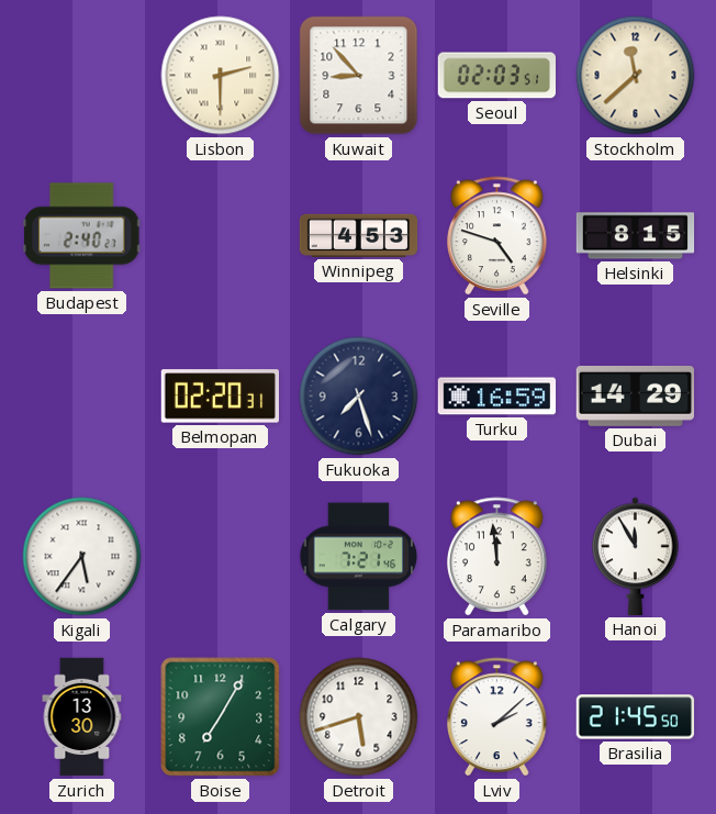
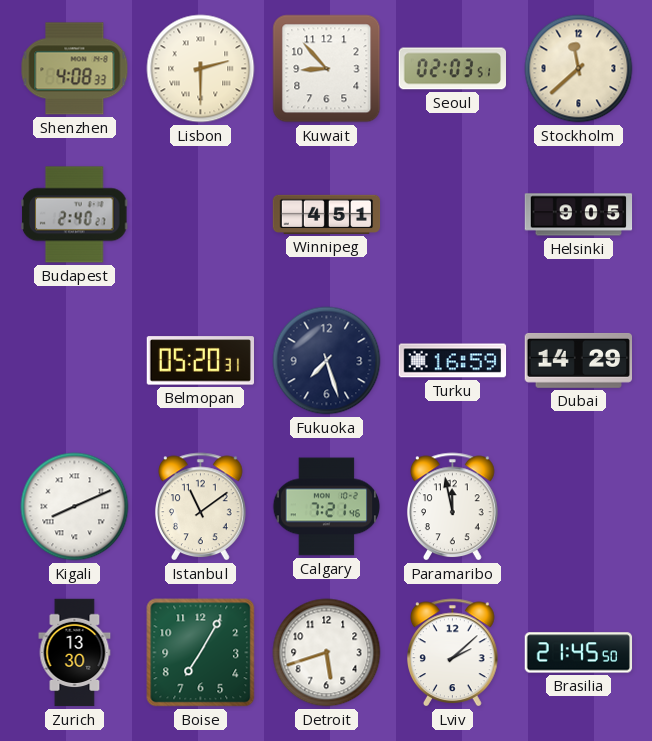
Shenzhen: none -> 4:08
Winnipeg: 4:53 -> 4:51
Seville: 4:48 -> none
Helsinki: 8:15 -> 9:05
Belmopan: 02:20 -> 05:20
Kigali: 5:36 -> 8:11
Istanbul: none -> 11:09
Paramaribo: 11:59 -> 11:58
Hanoi: 11:55 -> none
